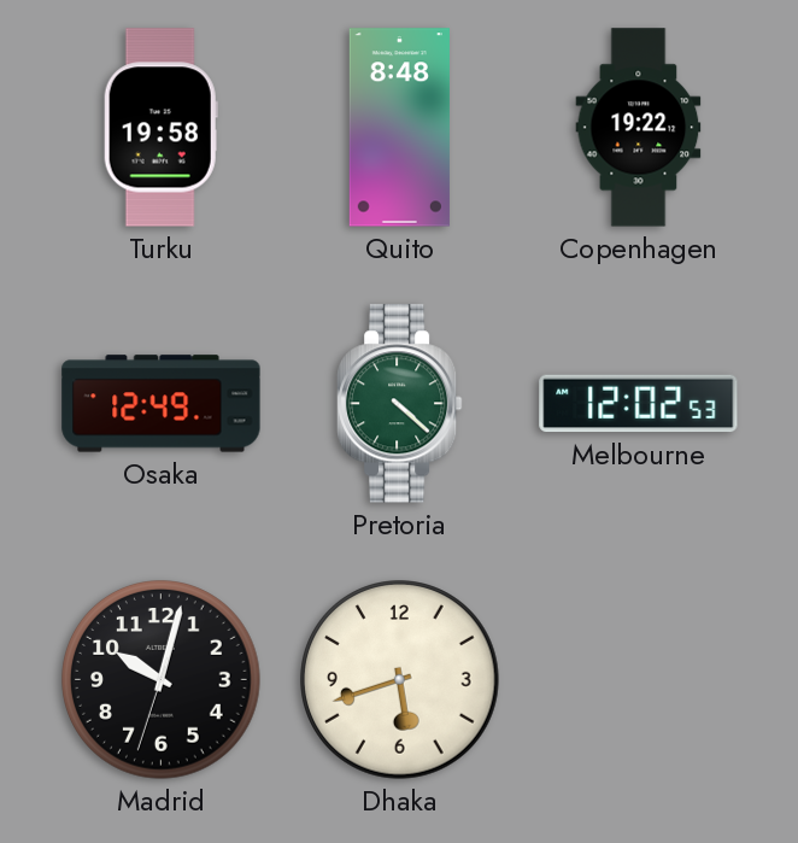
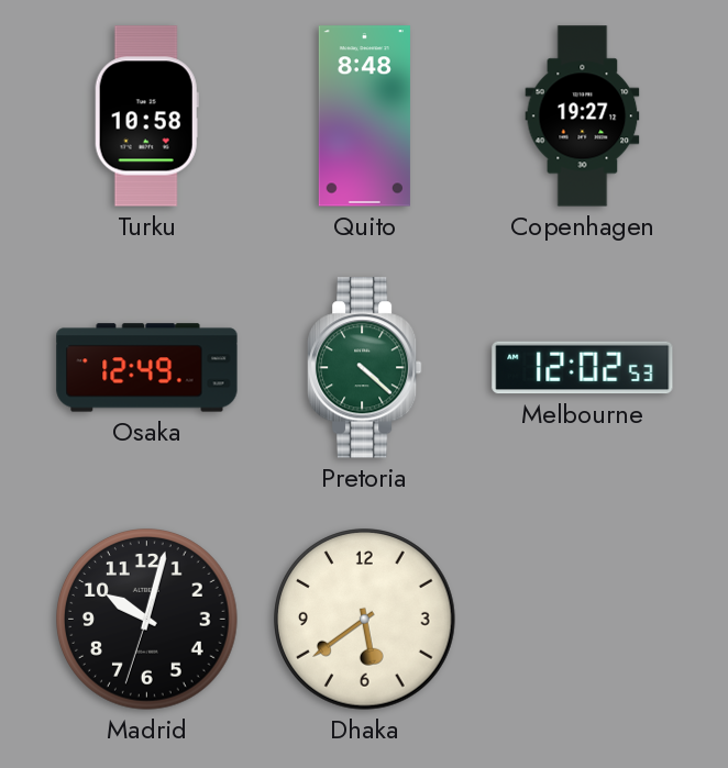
Turku: 19:58 -> 10:58
Copenhagen: 19:22 -> 19:27
Dhaka: 5:42 -> 5:39
